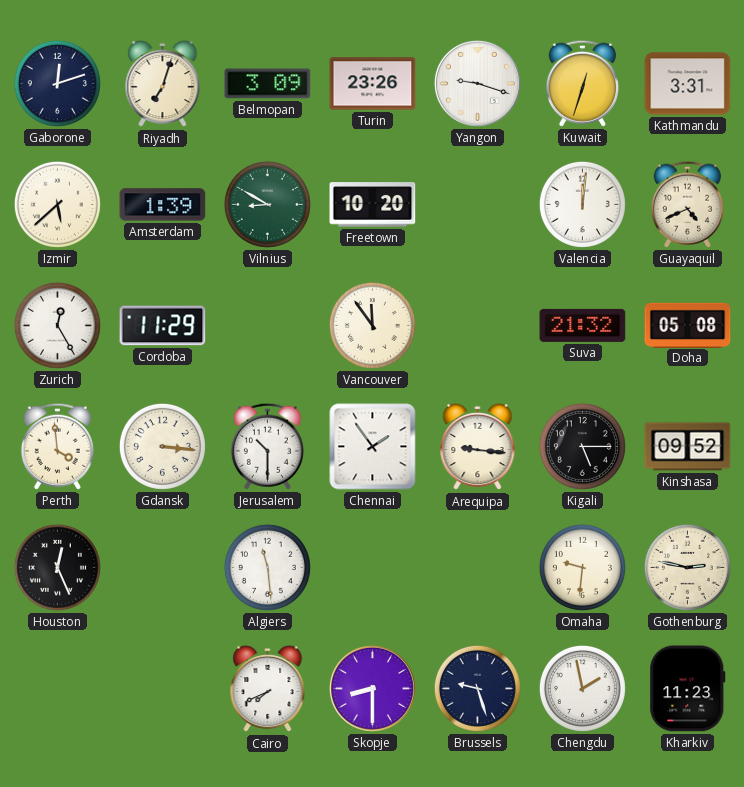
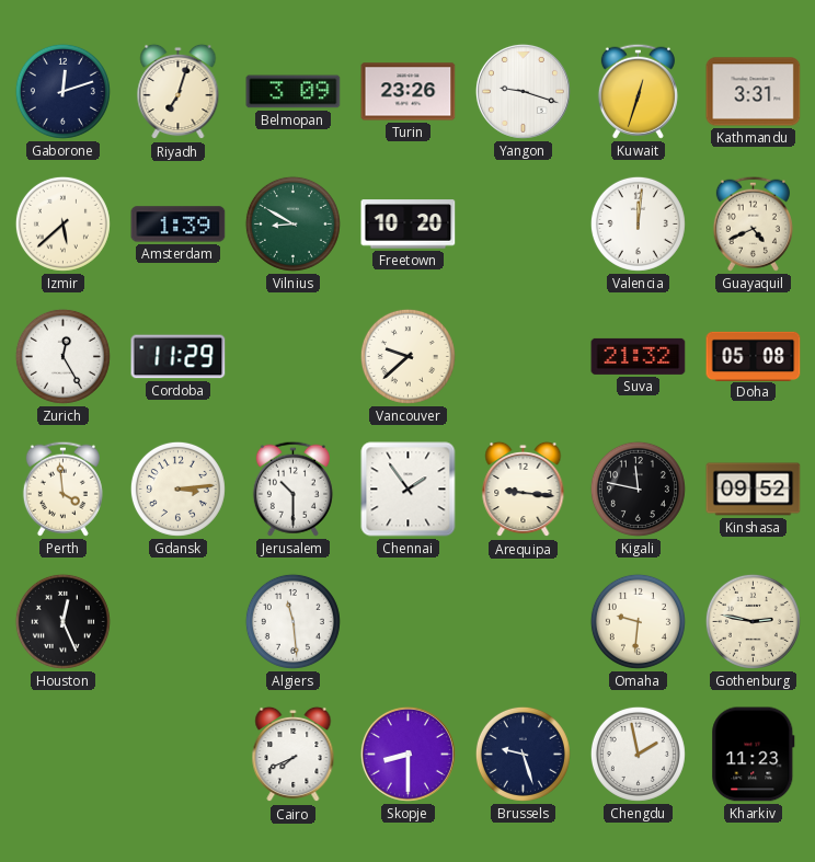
Vancouver: 11:54 -> 9:38
Gdansk: 3:16 -> 3:14
Kigali: 5:15 -> 11:47
